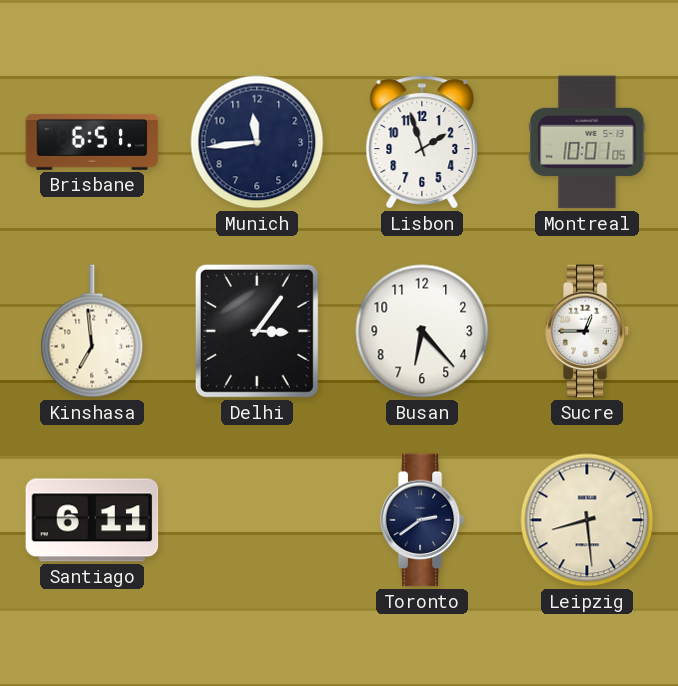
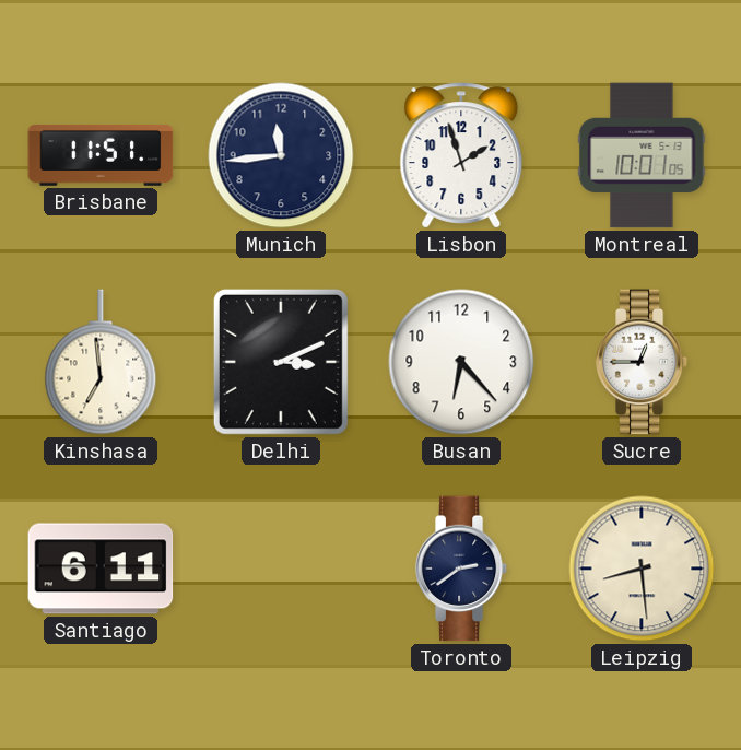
Brisbane: 6:51 -> 11:51
Delhi: 3:06 -> 3:11
